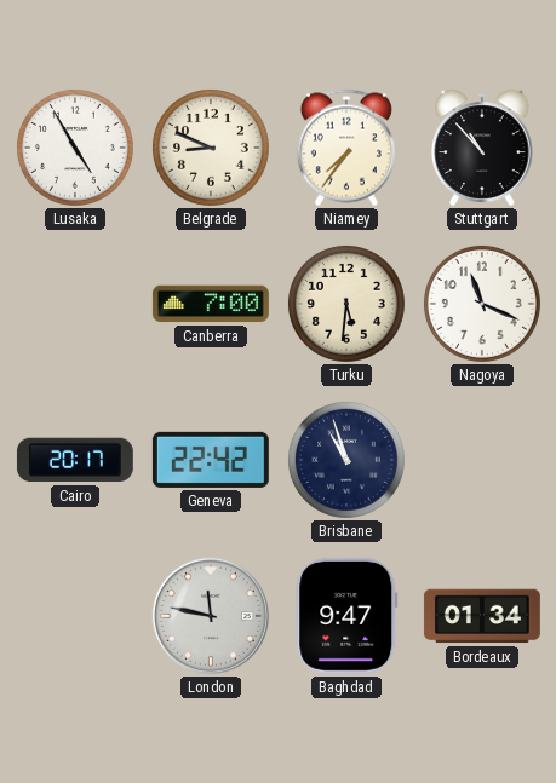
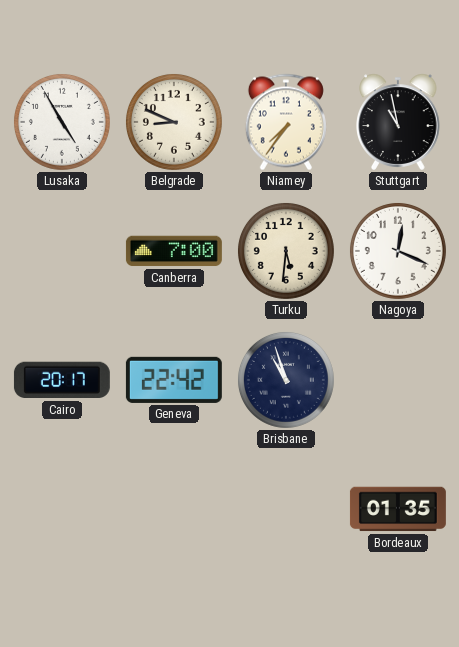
Stuttgart: 10:53 -> 10:58
Nagoya: 11:19 -> 12:19
London: 11:47 -> none
Baghdad: 9:47 -> none
Bordeaux: 01:34 -> 01:35
